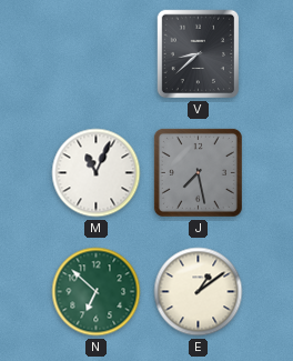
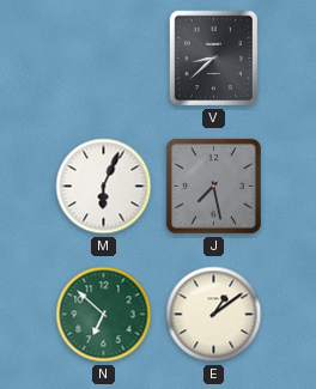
M: 11:04 -> 6:04
